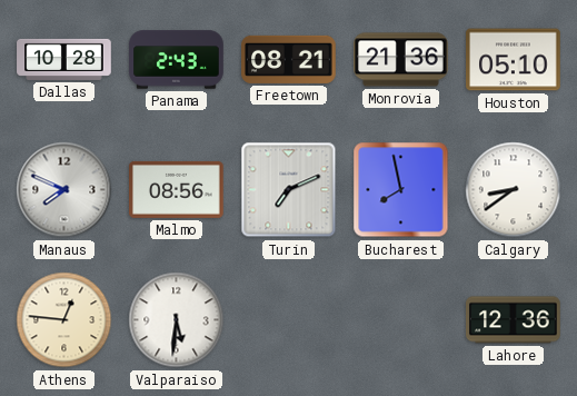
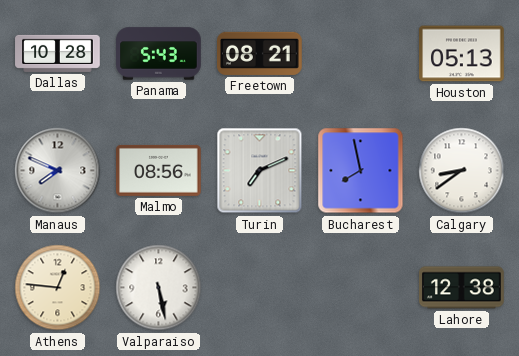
Panama: 2:43 -> 5:43
Monrovia: 21:36 -> none
Houston: 05:10 -> 05:13
Valparaiso: 5:31 -> 5:28
Lahore: 12:36 -> 12:38
